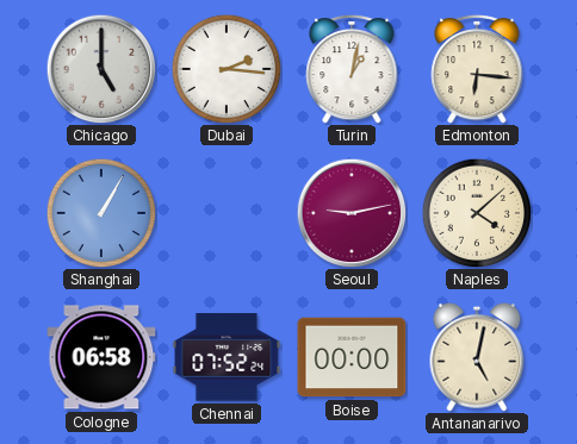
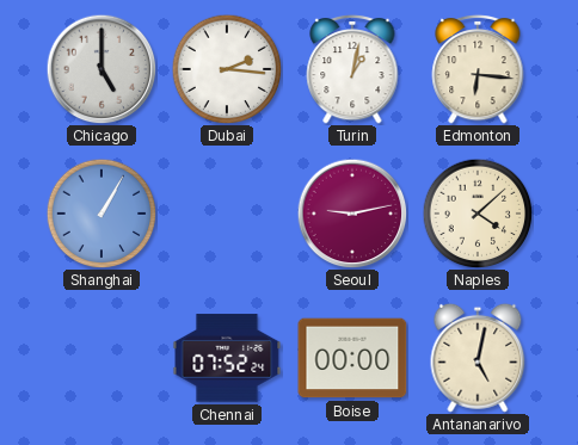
Cologne: 06:58 -> none
